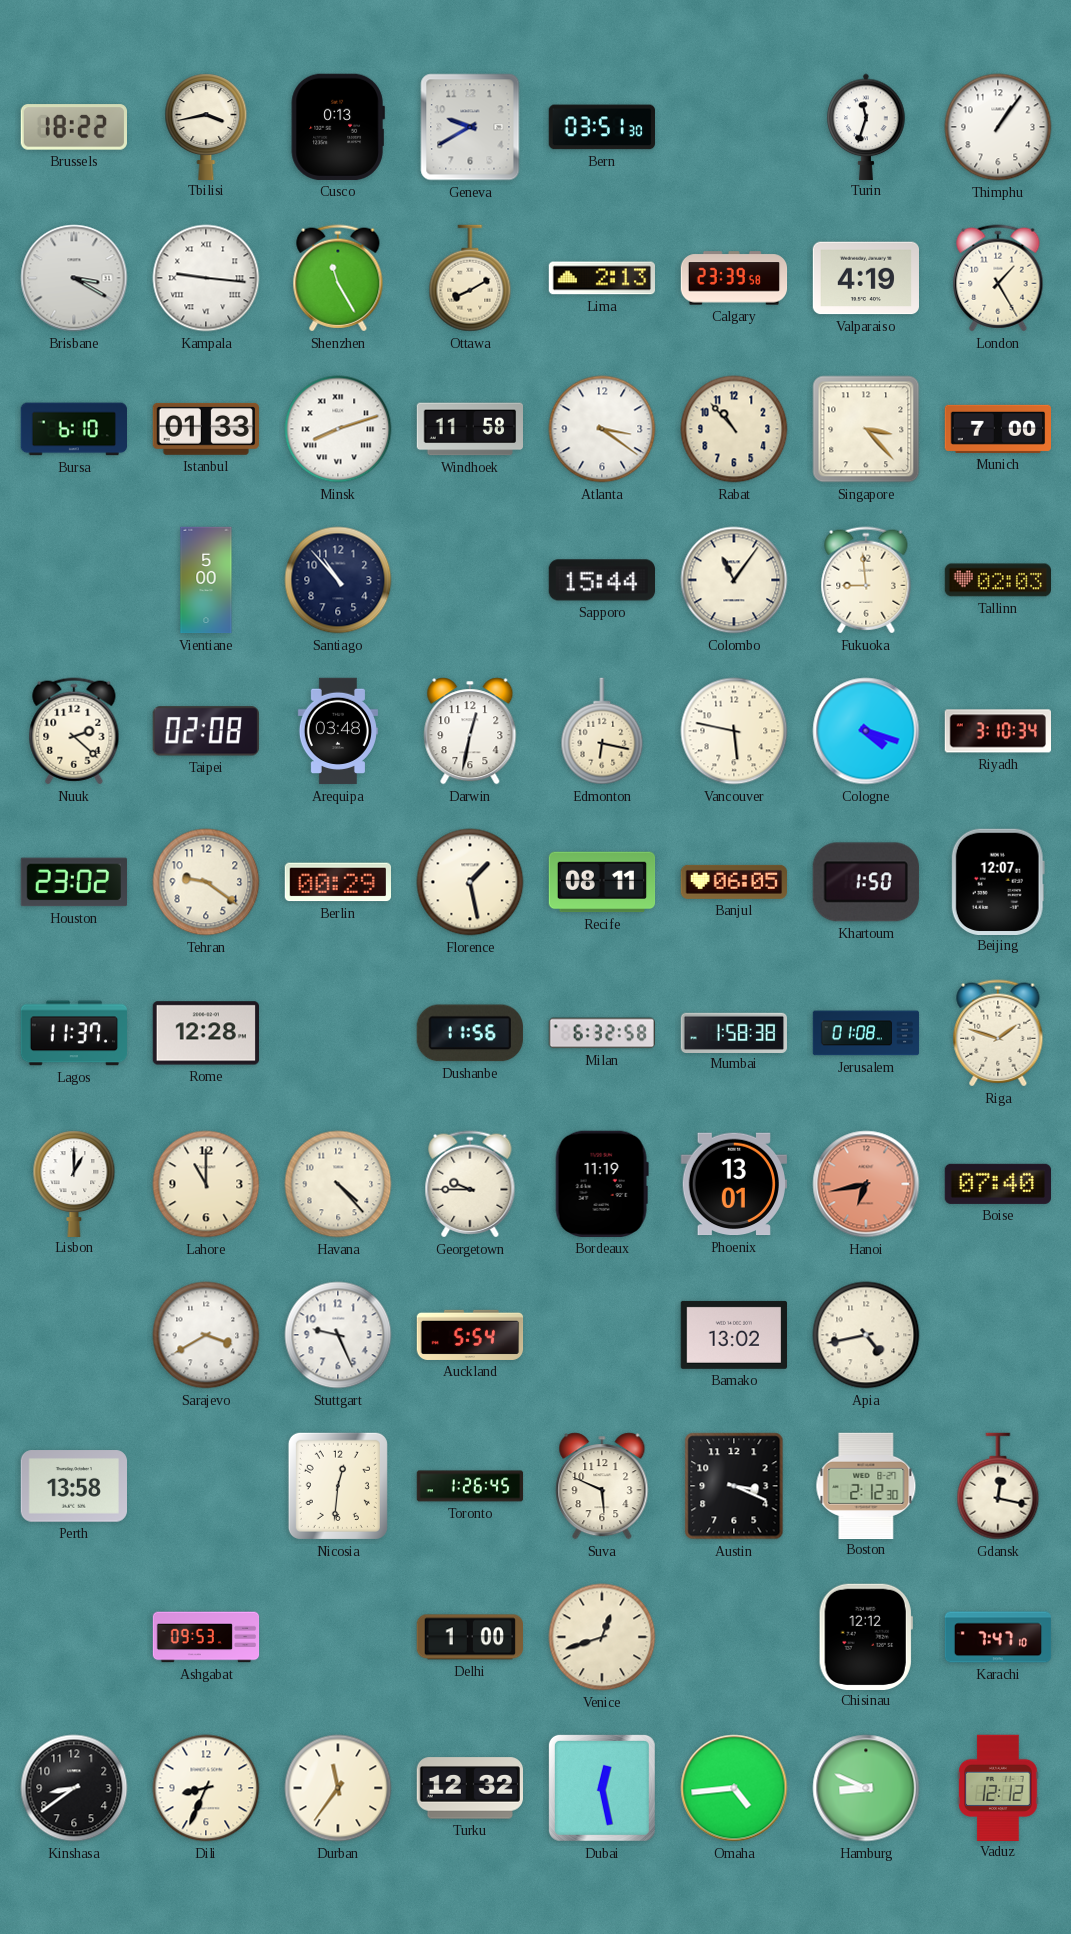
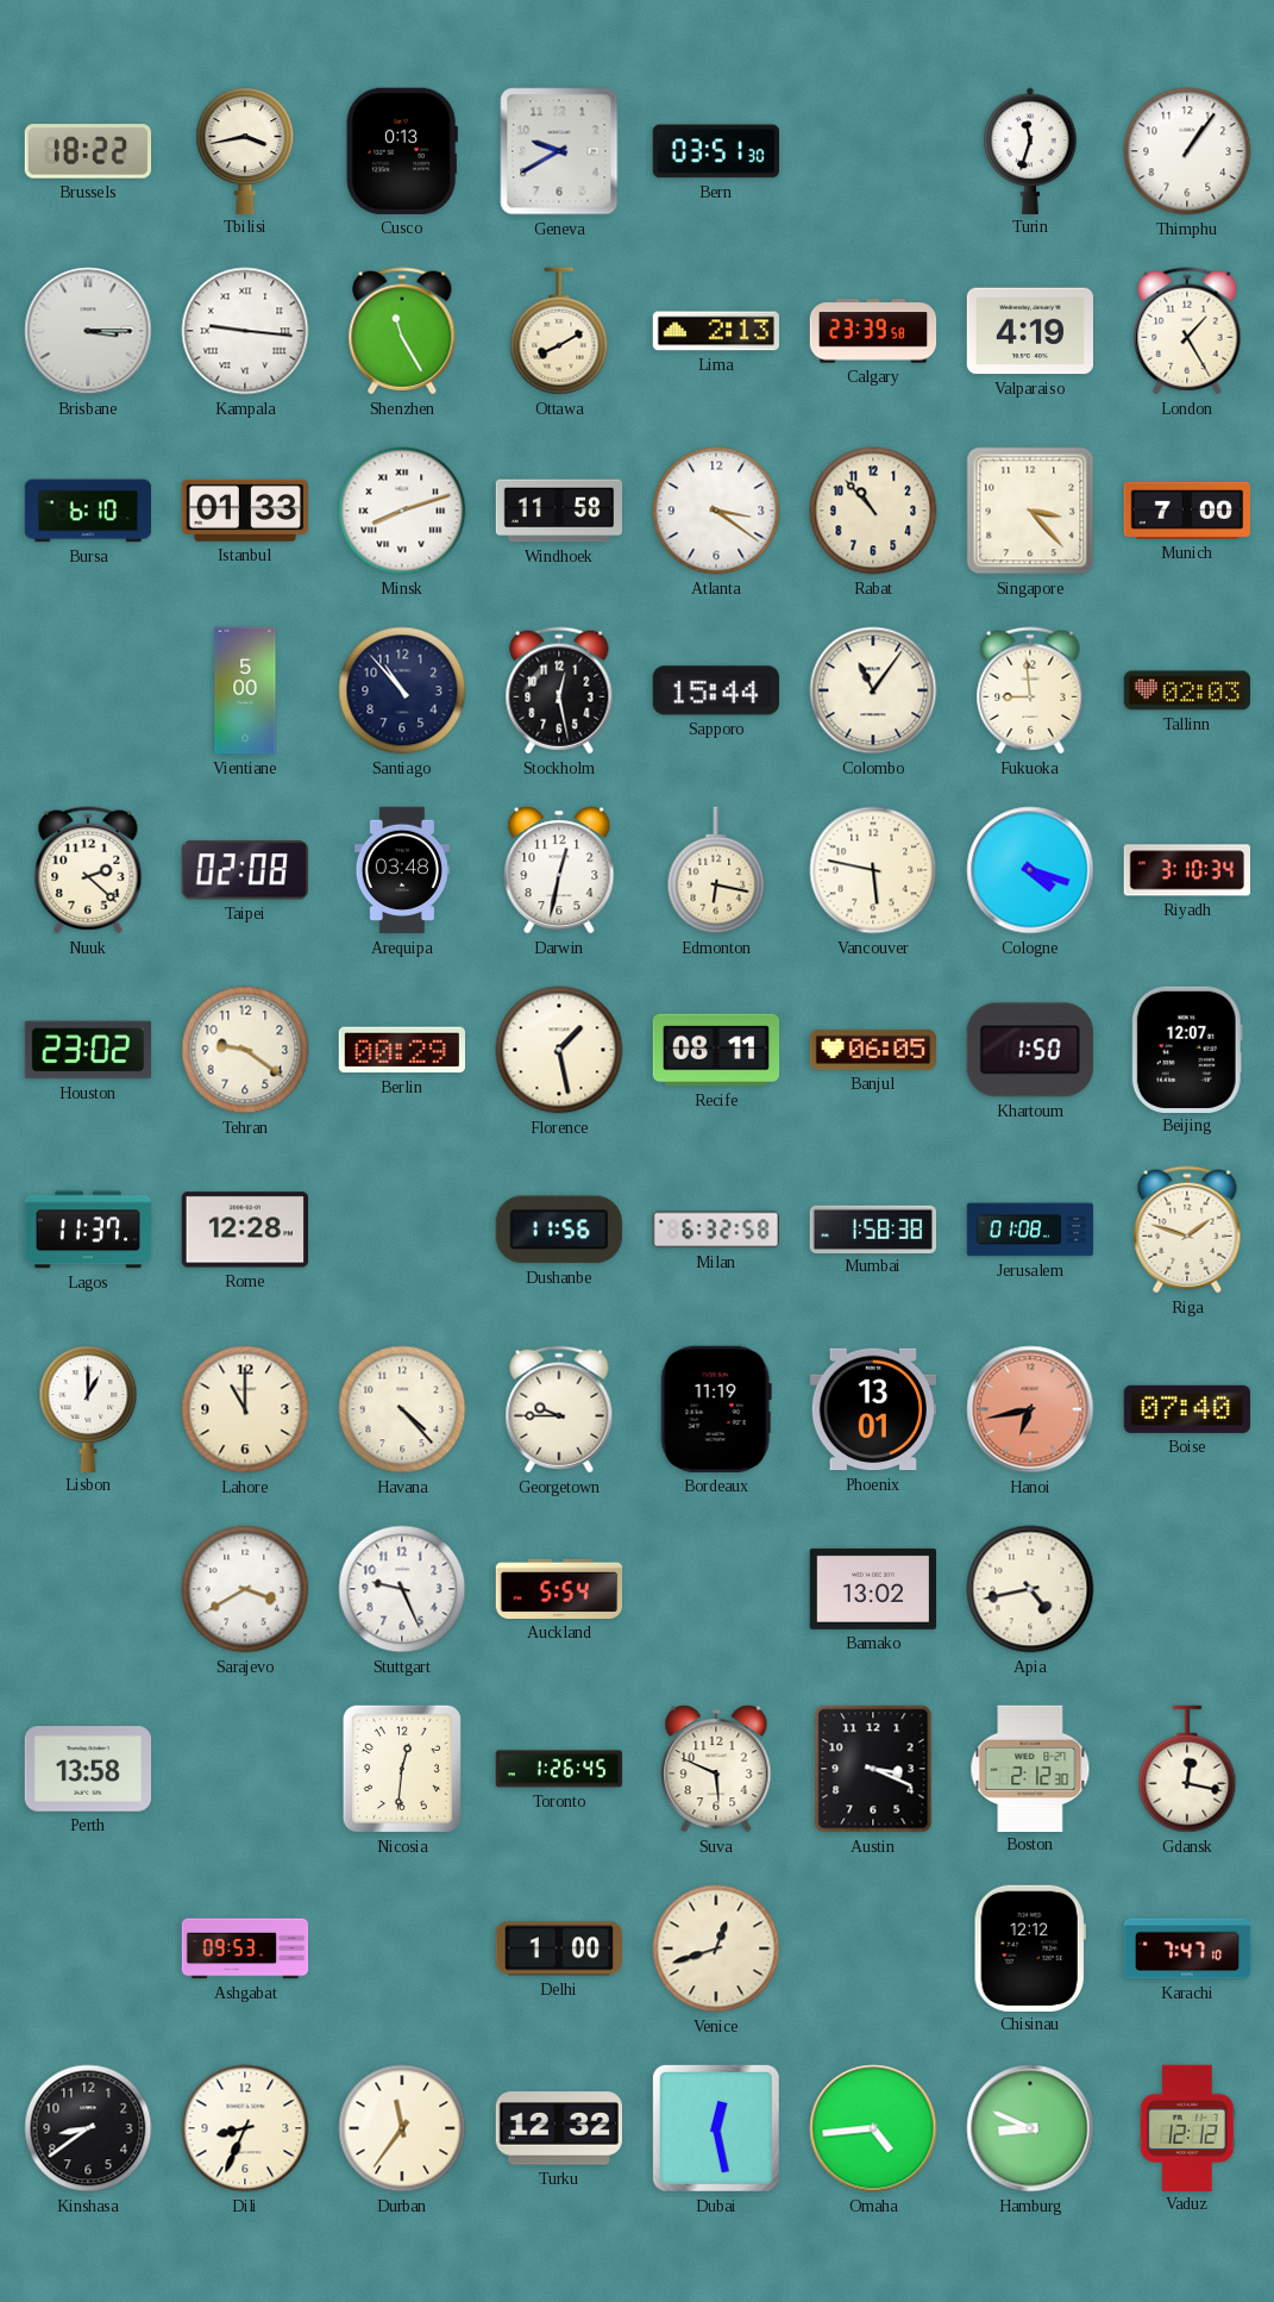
Brisbane: 3:20 -> 3:15
Stockholm: none -> 12:28
